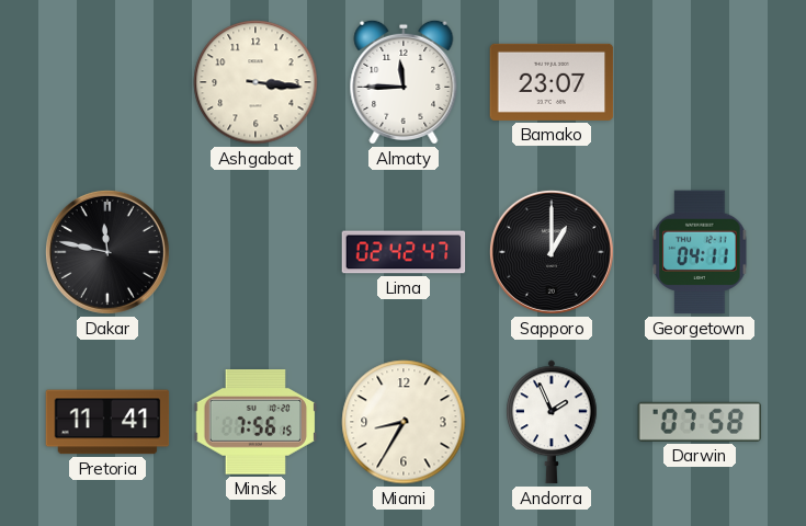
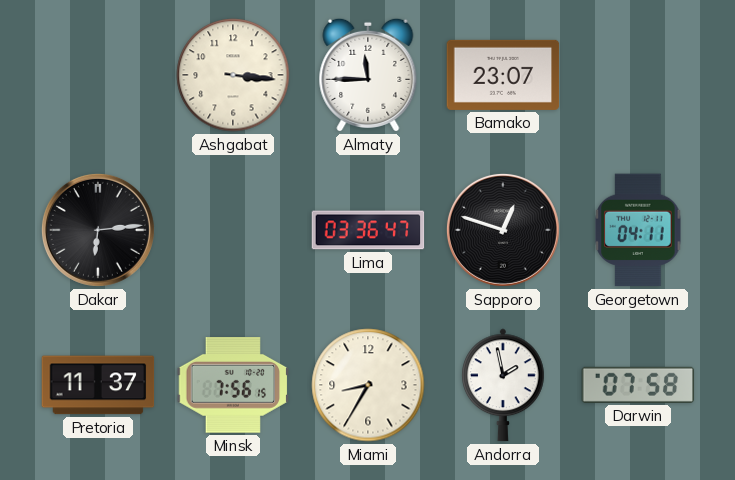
Dakar: 11:47 -> 6:14
Lima: 02:42 -> 03:36
Sapporo: 1:00 -> 12:48
Pretoria: 11:41 -> 11:37
Andorra: 1:56 -> 1:58
